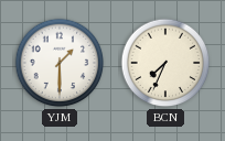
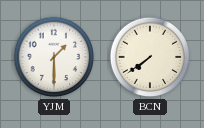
BCN: 7:34 -> 7:39
